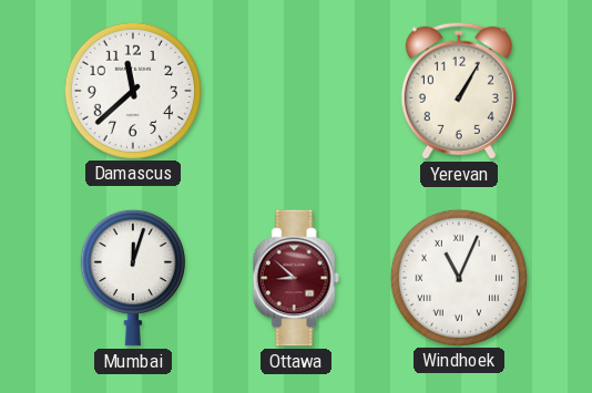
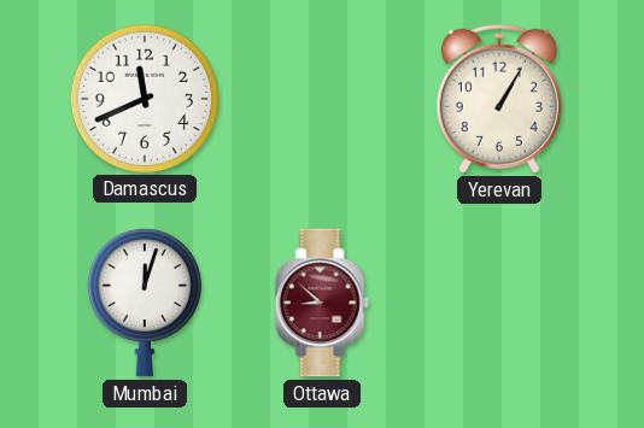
Damascus: 11:38 -> 11:41
Windhoek: 11:04 -> none
